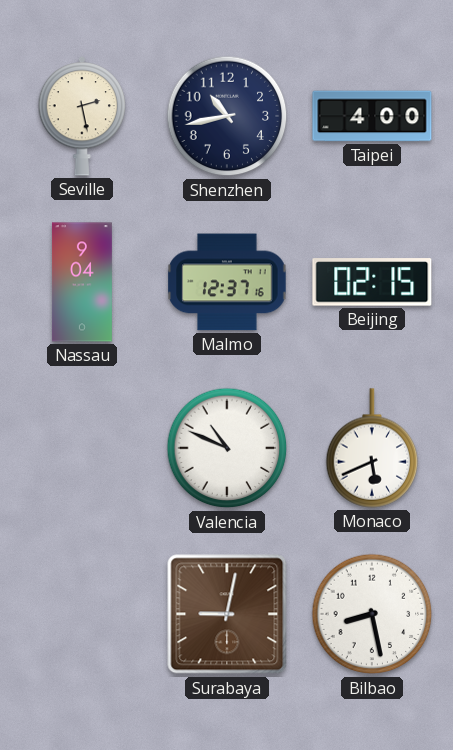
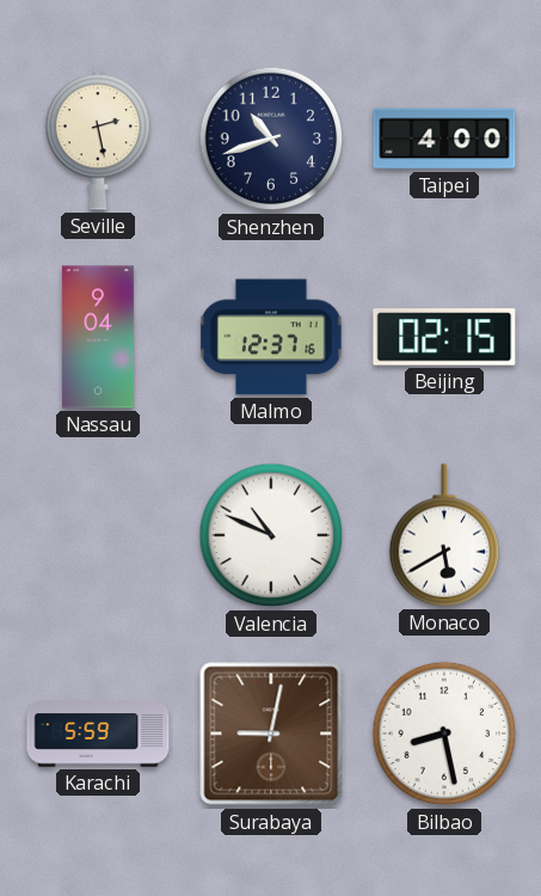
Shenzhen: 10:43 -> 10:42
Monaco: 5:41 -> 5:40
Karachi: none -> 5:59
